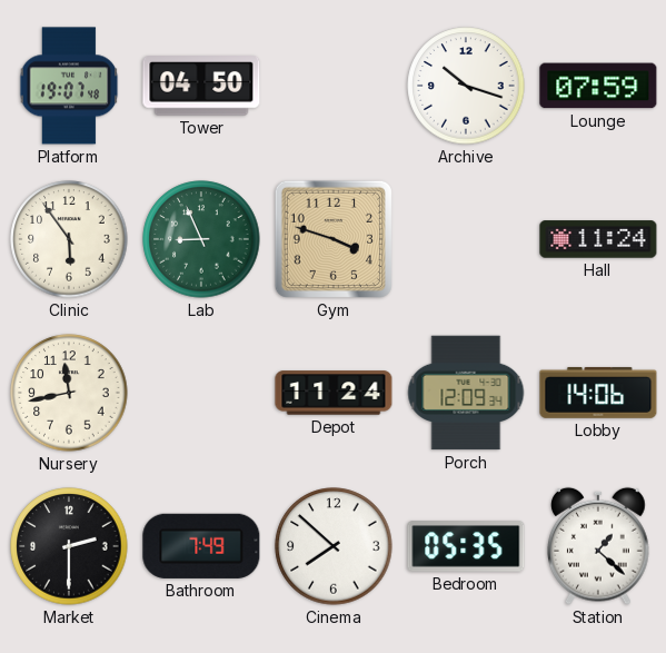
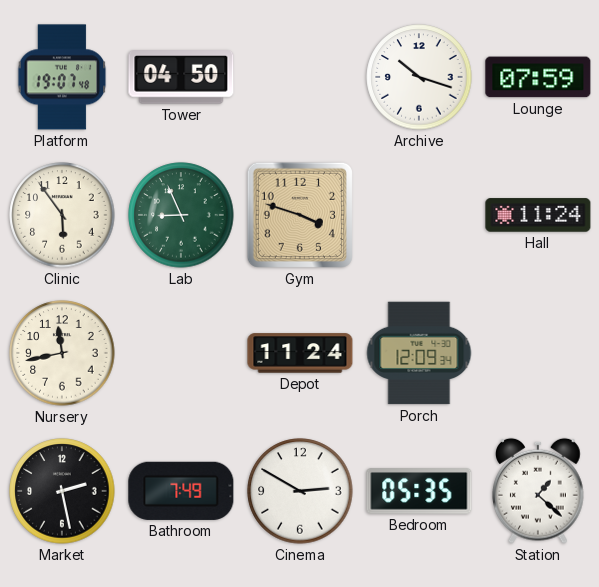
Lobby: 14:06 -> none
Market: 2:30 -> 2:28
Cinema: 7:52 -> 2:50
